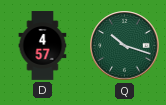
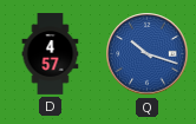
Q dial: green -> blue
